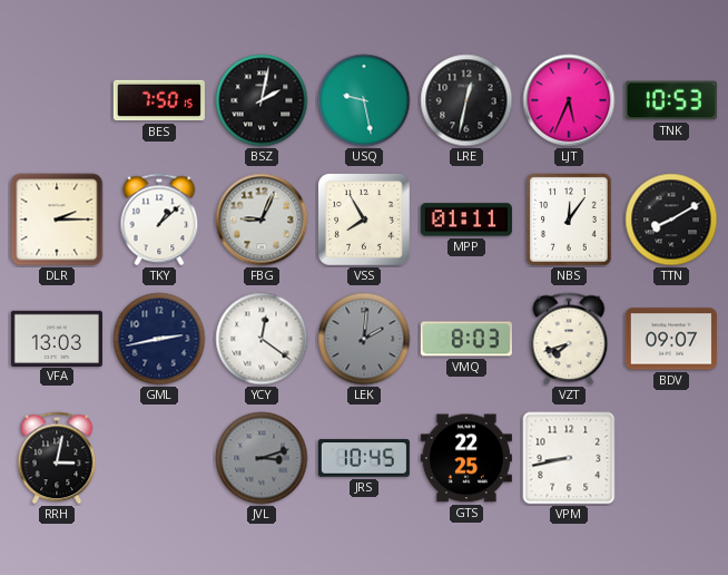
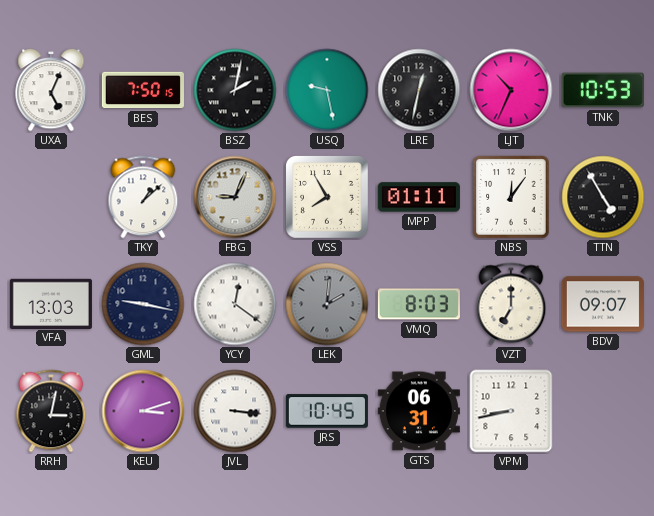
UXA: none -> 5:04
LJT: 5:34 -> 10:34
DLR: 2:15 -> none
TTN: 8:10 -> 4:55
GML: 2:43 -> 9:17
VZT: 7:42 -> 7:00
KEU: none -> 3:12
JVL: 3:12 -> 3:16
JVL dial: grey -> white
GTS: 22:25 -> 06:31
